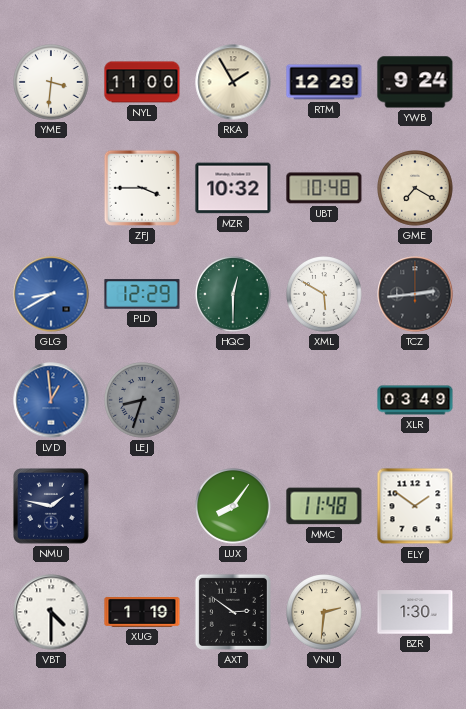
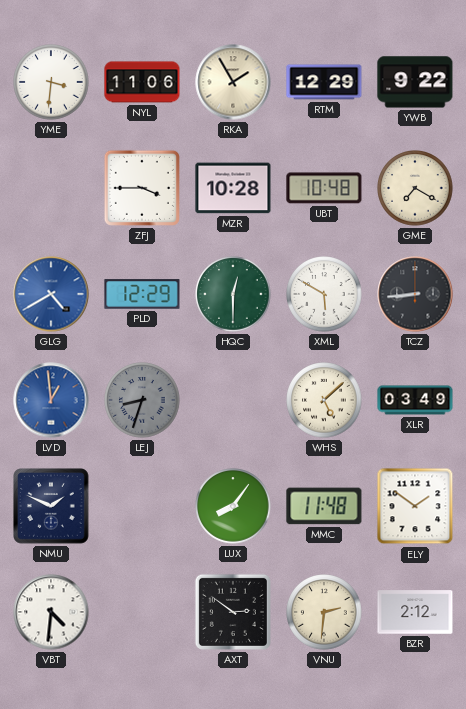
NYL: 11:00 -> 11:06
YWB: 9:24 -> 9:22
MZR: 10:32 -> 10:28
GLG: 8:40 -> 4:40
TCZ: 2:44 -> 8:44
WHS: none -> 5:08
NMU: 1:47 -> 1:49
VBT: 4:30 -> 4:31
XUG: 1:19 -> none
BZR: 1:30 -> 2:12
